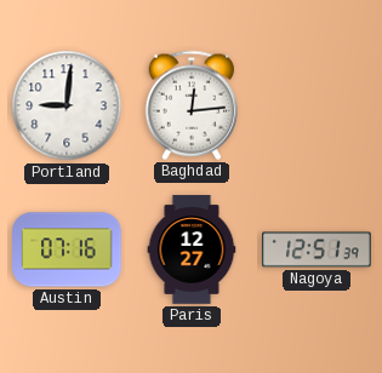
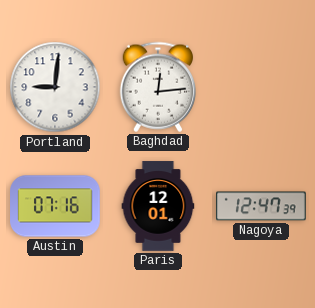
Paris: 12:27 -> 12:01
Nagoya: 12:51 -> 12:47
